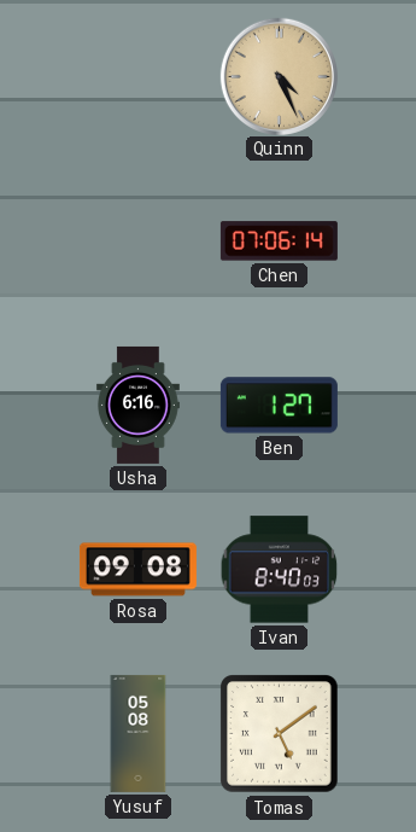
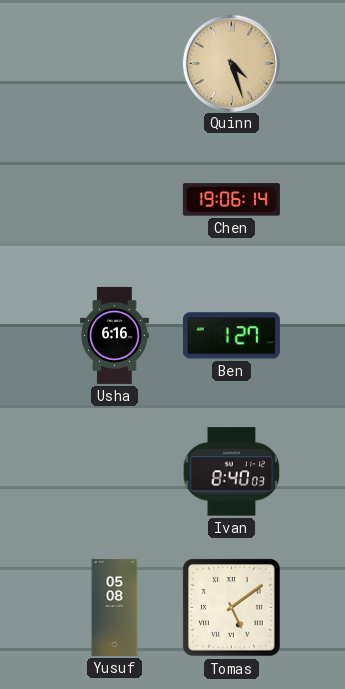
Quinn: 4:26 -> 4:27
Chen: 07:06 -> 19:06
Rosa: 09:08 -> none
